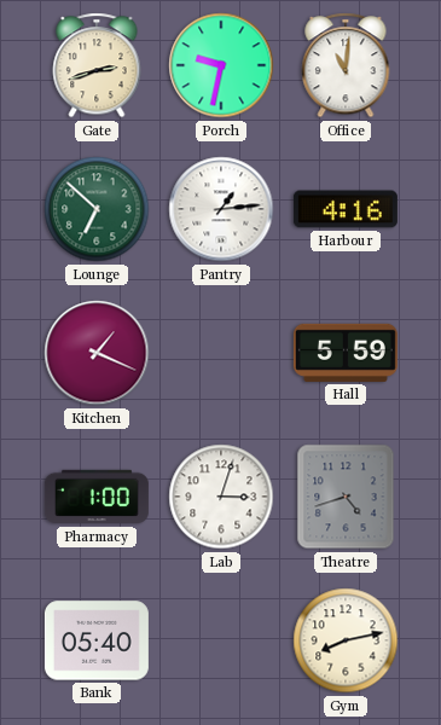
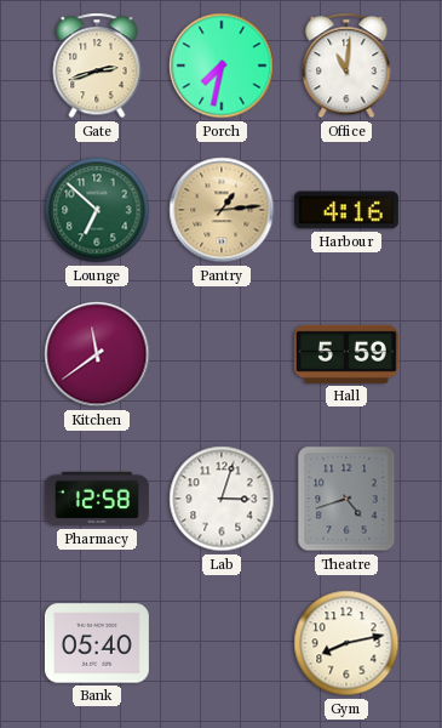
Porch: 9:32 -> 7:32
Pantry dial: white -> champagne
Kitchen: 1:19 -> 11:39
Pharmacy: 1:00 -> 12:58
